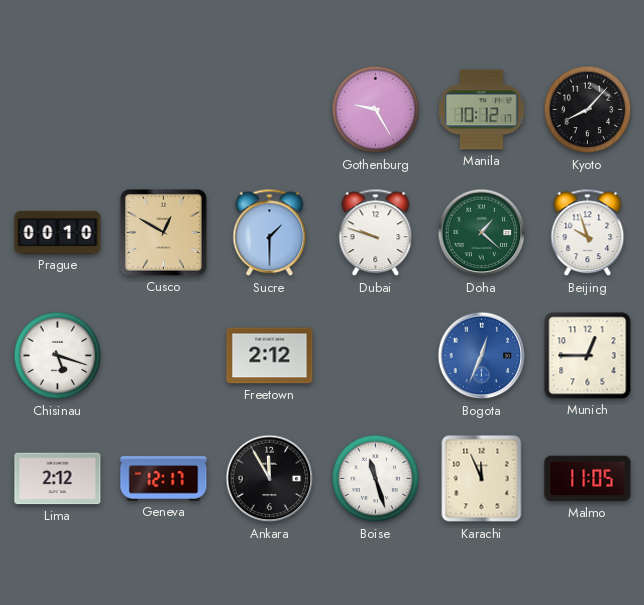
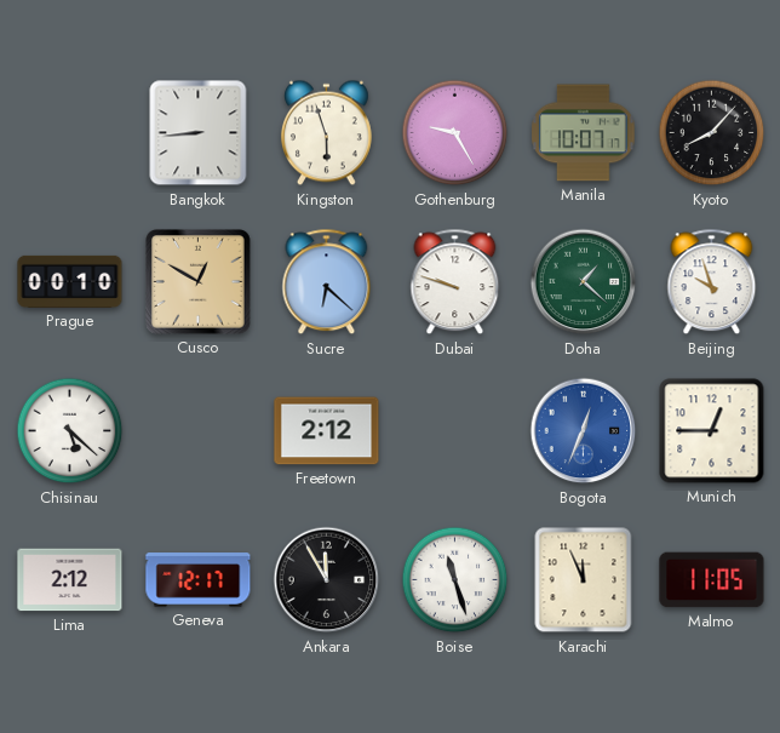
Bangkok: none -> 8:44
Kingston: none -> 5:57
Manila: 10:12 -> 10:07
Sucre: 1:30 -> 6:22
Chisinau: 5:18 -> 5:22
